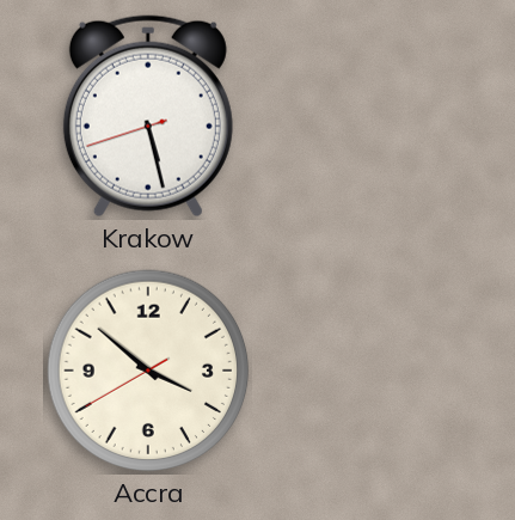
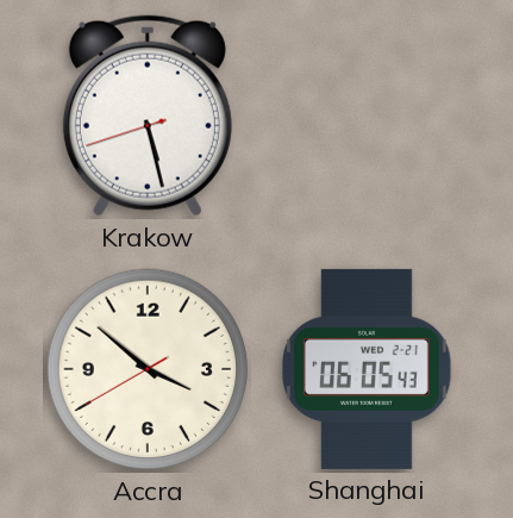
Shanghai: none -> 06:05
